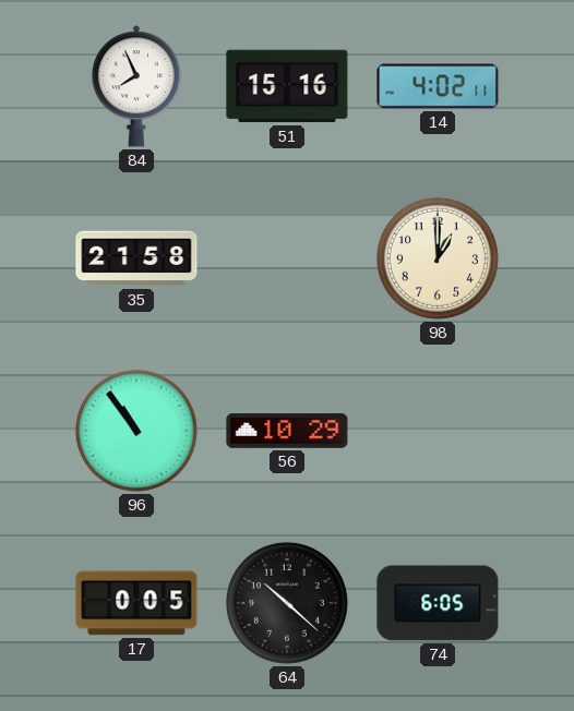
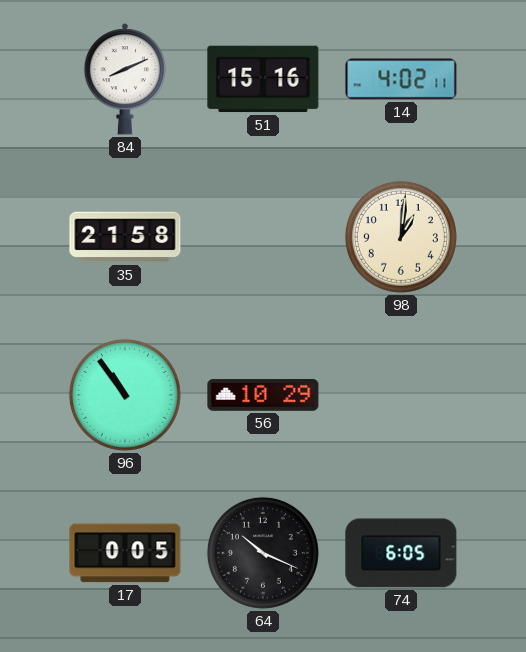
84: 7:56 -> 8:11
98: 1:00 -> 1:01
64: 10:22 -> 10:19
